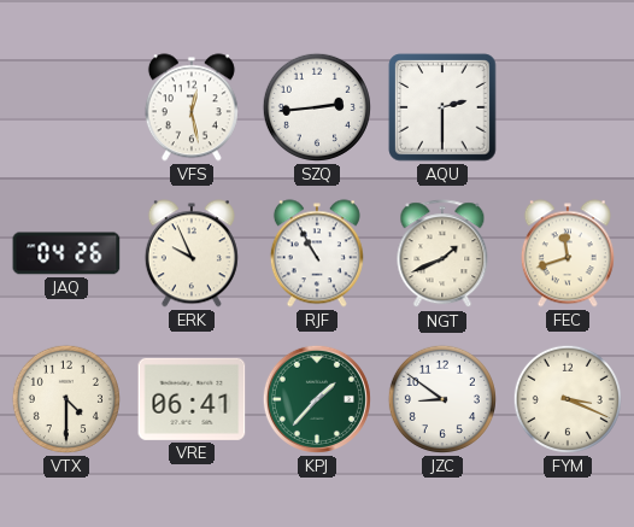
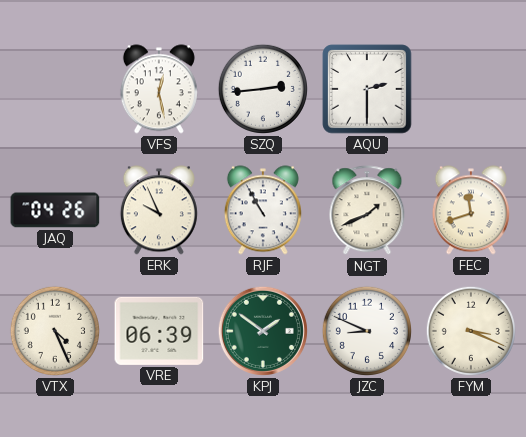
VTX: 4:30 -> 4:26
VRE: 06:41 -> 06:39
KPJ: 1:37 -> 1:51
JZC: 8:51 -> 8:49
